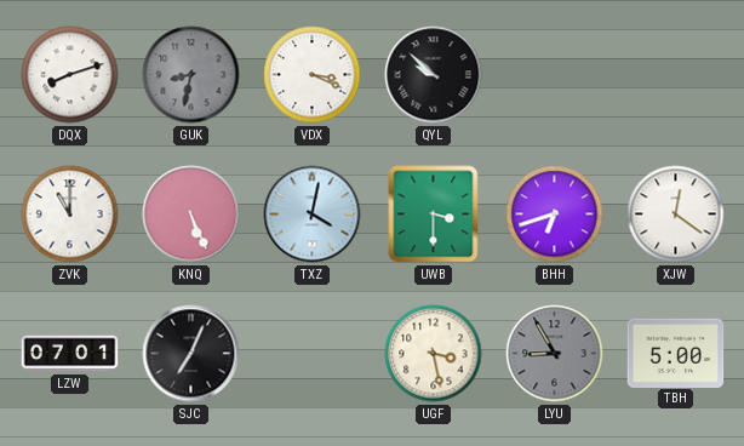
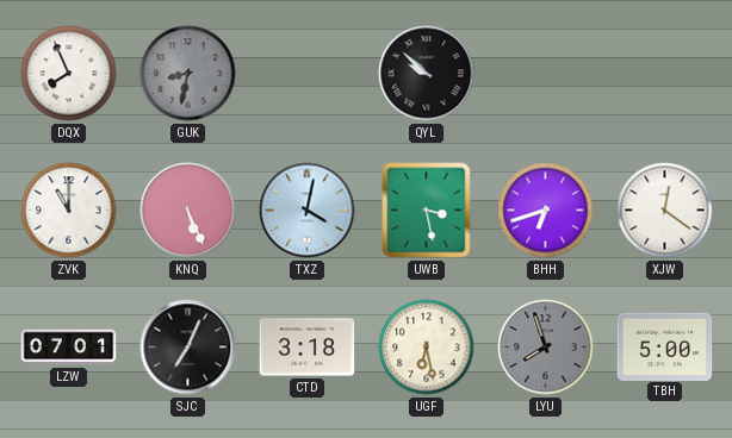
DQX: 8:12 -> 7:56
VDX: 3:19 -> none
UWB: 3:30 -> 3:28
CTD: none -> 3:18
UGF: 3:28 -> 6:28
LYU: 8:55 -> 7:57
